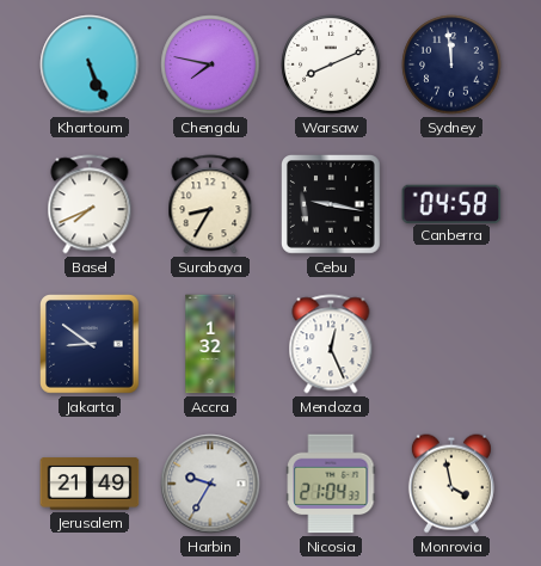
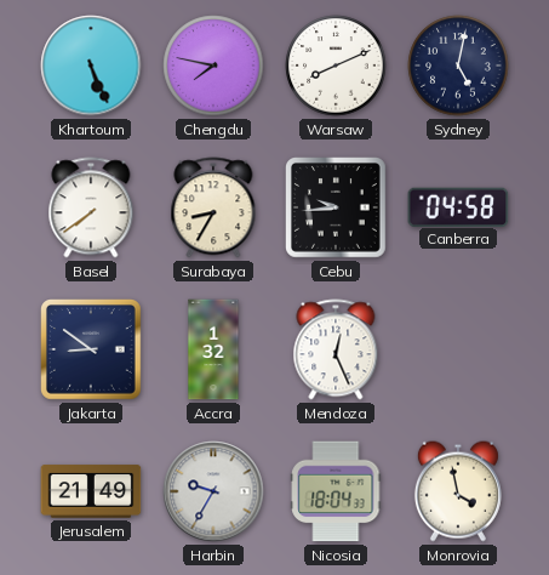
Sydney: 11:59 -> 5:02
Basel: 7:41 -> 7:39
Cebu: 9:17 -> 9:44
Nicosia: 21:04 -> 18:04
